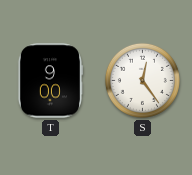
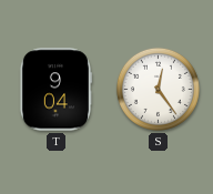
T: 9:00 -> 9:04
